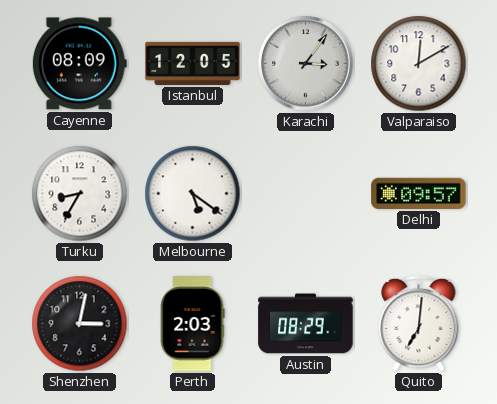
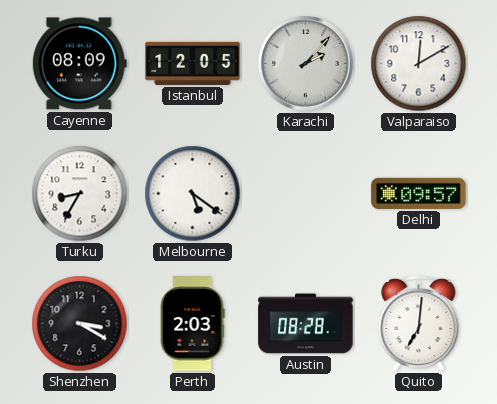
Karachi: 3:06 -> 2:07
Shenzhen: 3:02 -> 3:20
Austin: 08:29 -> 08:28
